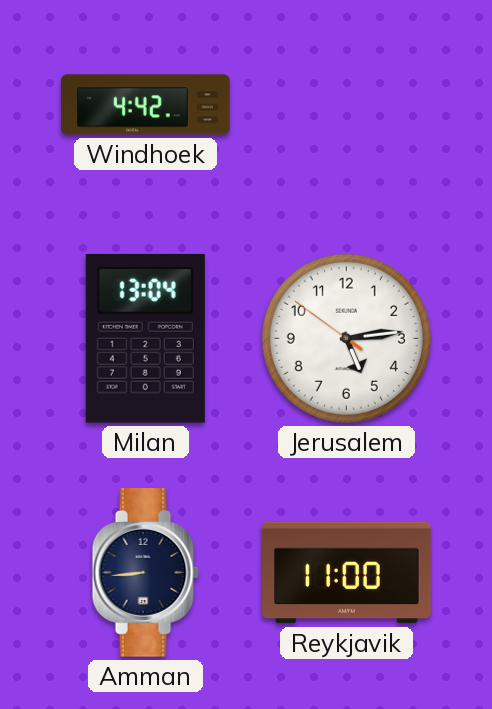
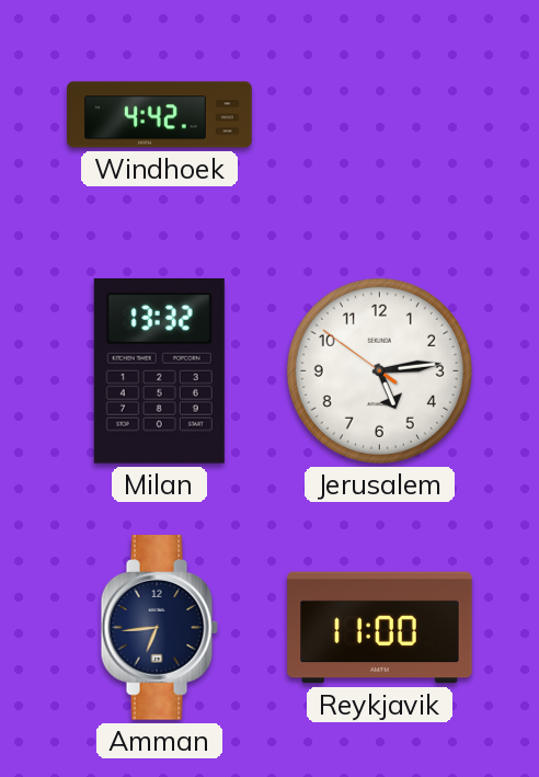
Milan: 13:04 -> 13:32
Amman: 8:44 -> 6:44
